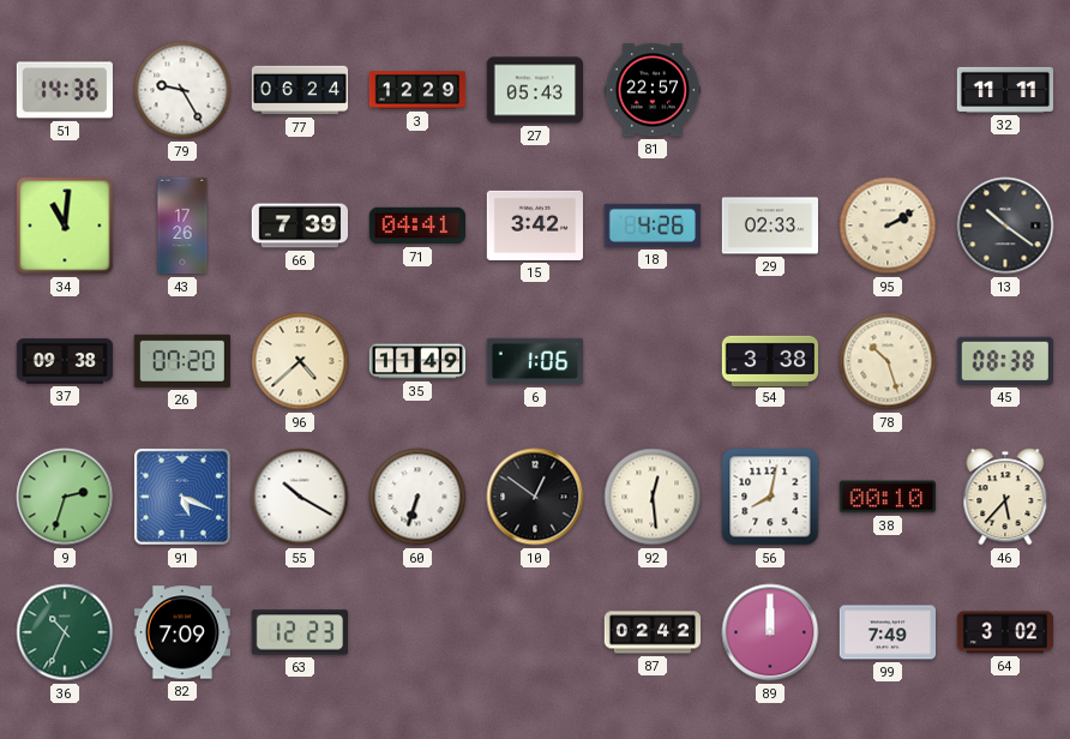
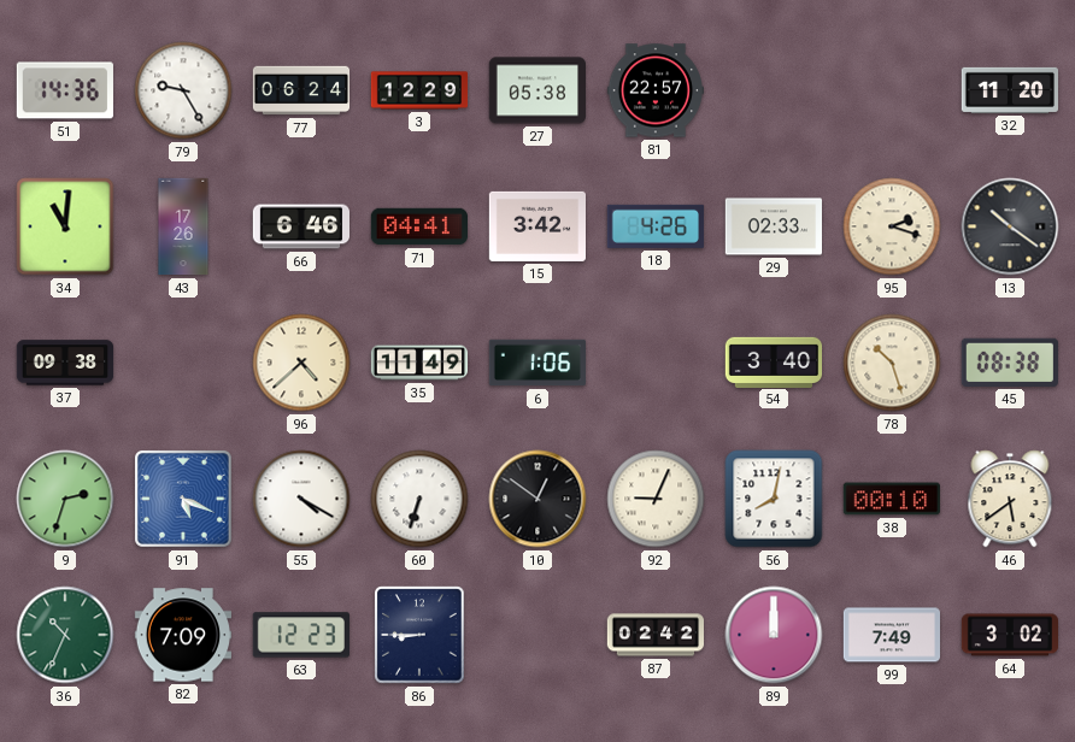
27: 05:43 -> 05:38
32: 11:11 -> 11:20
66: 7:39 -> 6:46
95: 2:10 -> 2:18
26: 07:20 -> none
54: 3:38 -> 3:40
55: 10:20 -> 4:20
92: 12:29 -> 9:04
46: 5:37 -> 5:39
86: none -> 8:45
